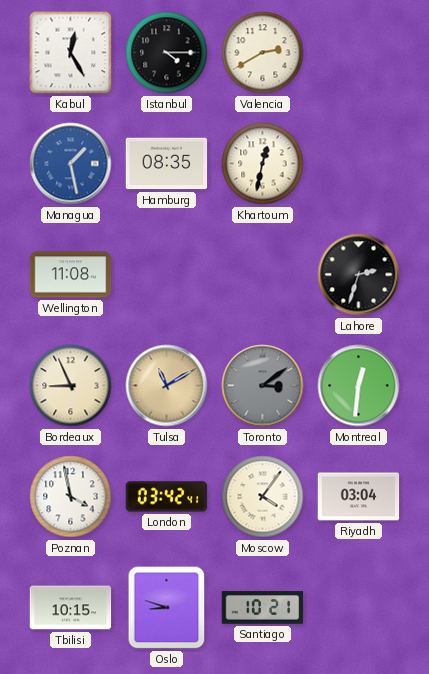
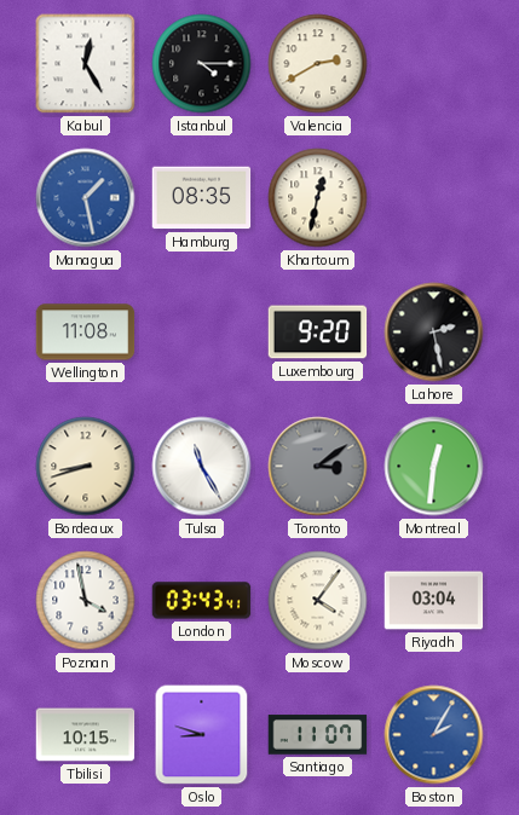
Luxembourg: none -> 9:20
Lahore: 2:33 -> 2:28
Bordeaux: 8:56 -> 8:42
Tulsa: 11:10 -> 11:25
Tulsa dial: champagne -> white
London: 03:42 -> 03:43
Santiago: 10:21 -> 11:07
Boston: none -> 2:05
